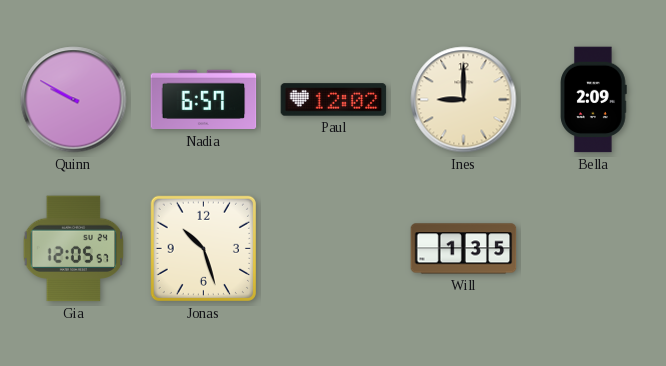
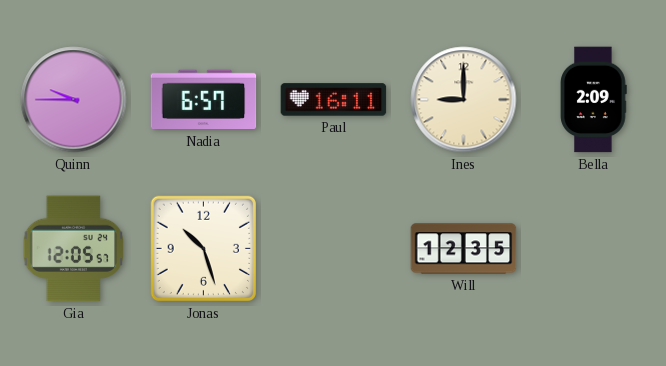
Quinn: 9:50 -> 9:45
Paul: 12:02 -> 16:11
Will: 1:35 -> 12:35
